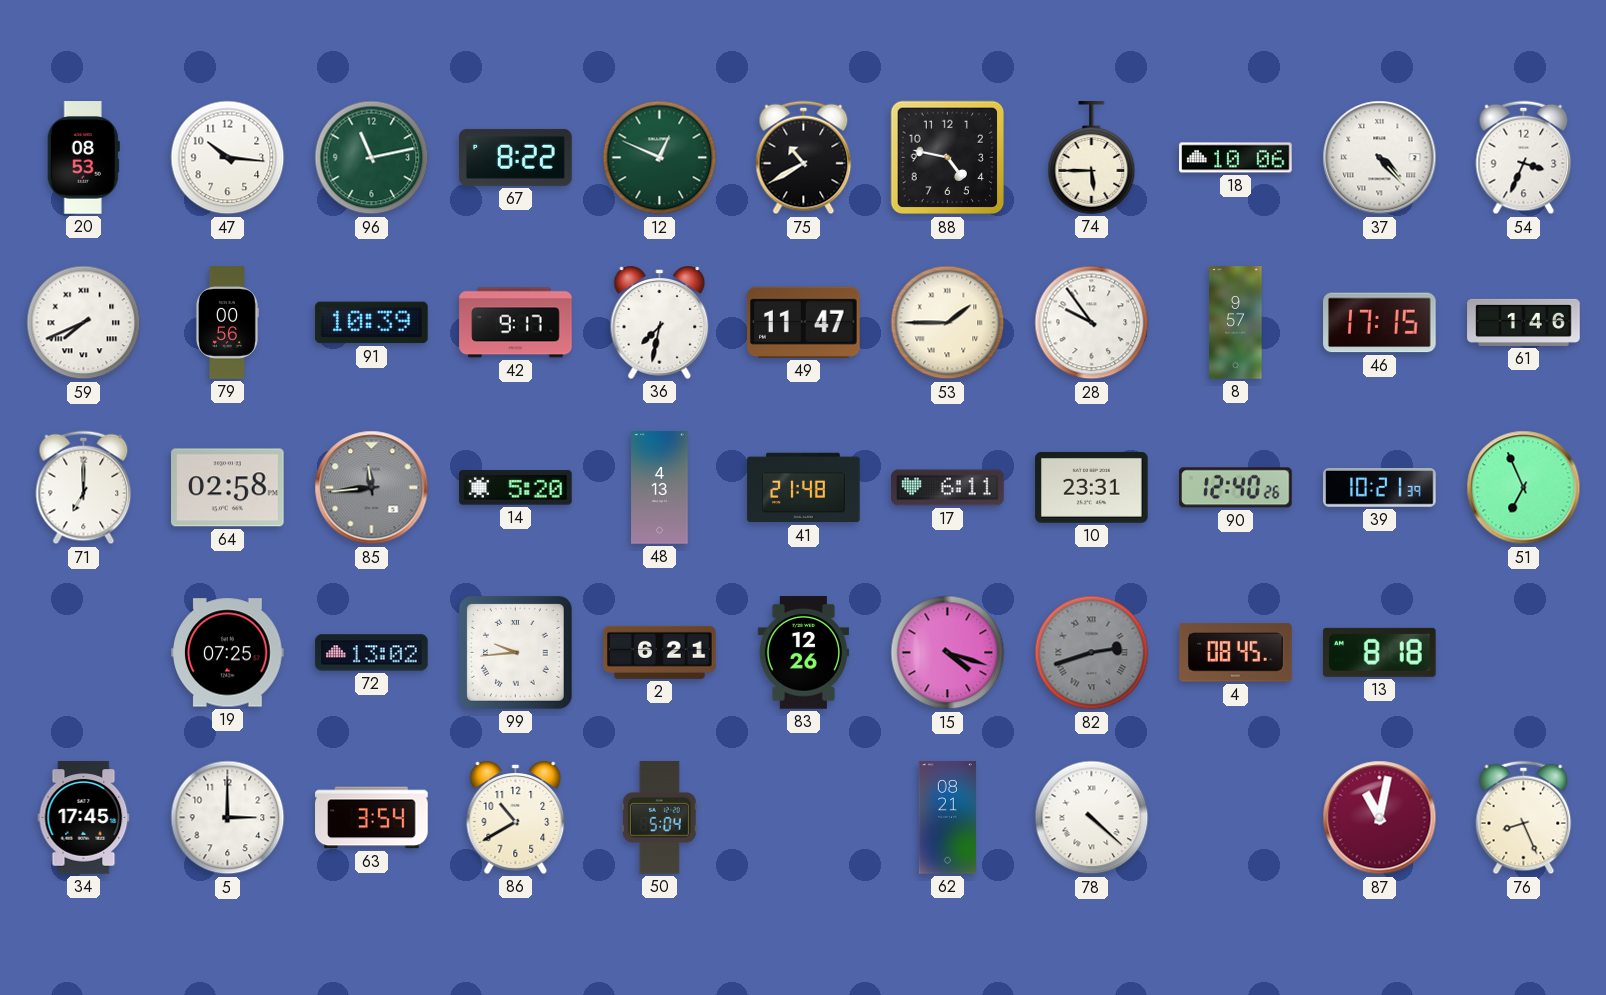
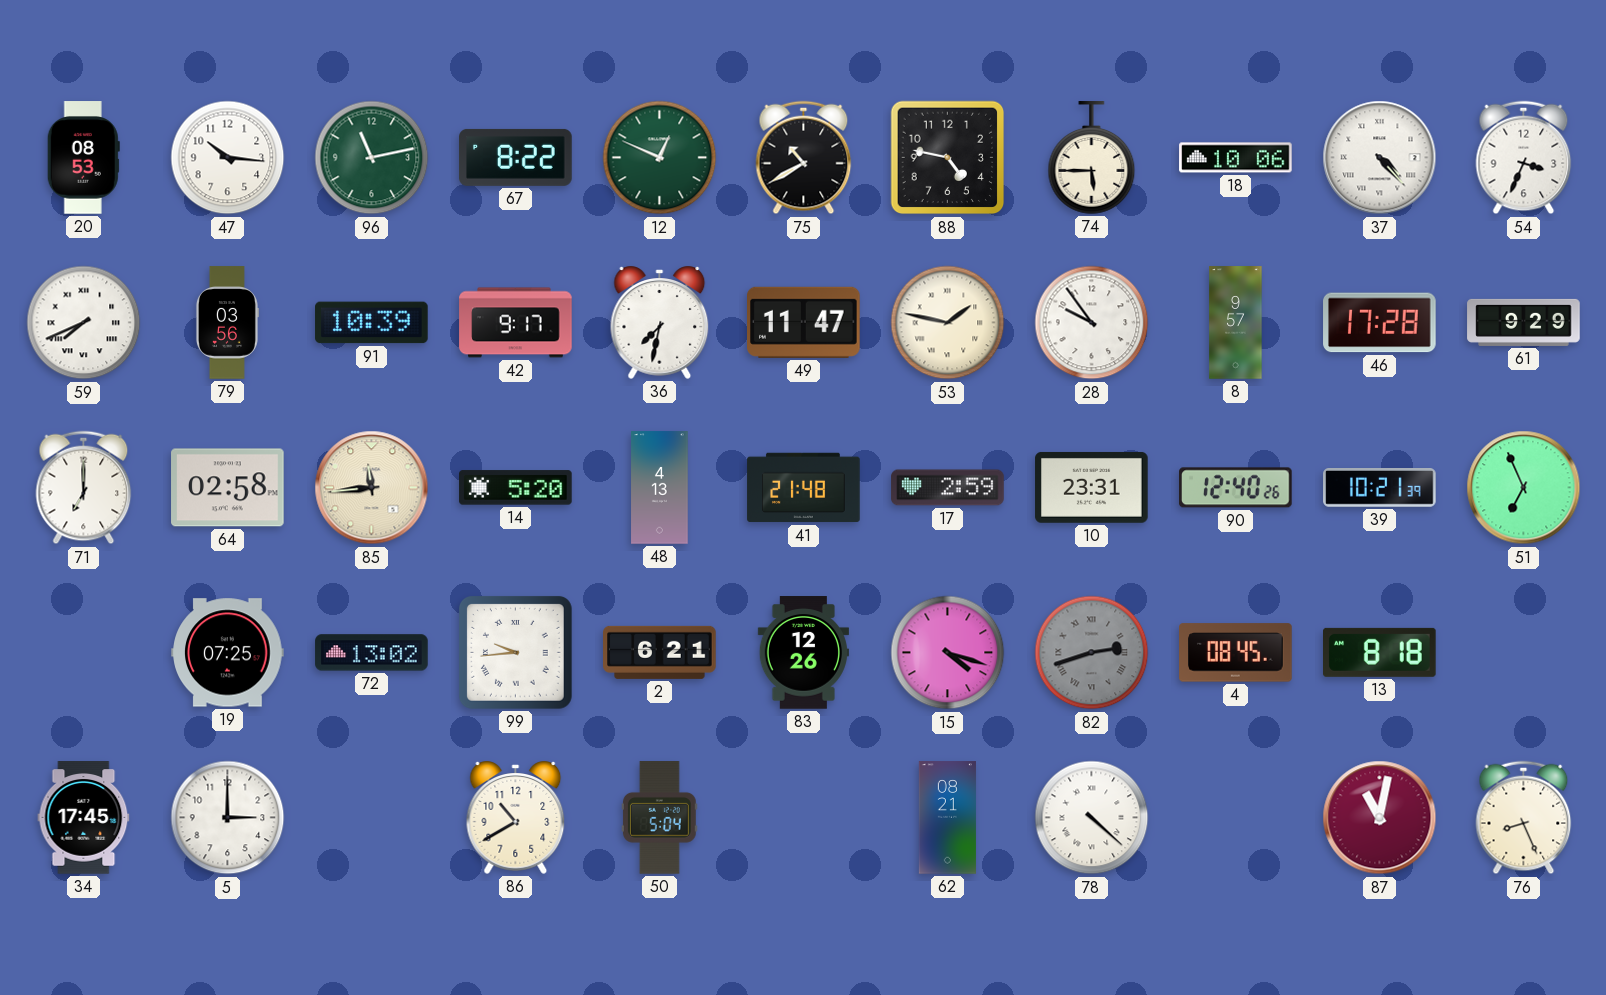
79: 00:56 -> 03:56
53: 1:45 -> 1:47
46: 17:15 -> 17:28
61: 1:46 -> 9:29
85 dial: grey -> cream
17: 6:11 -> 2:59
63: 3:54 -> none
